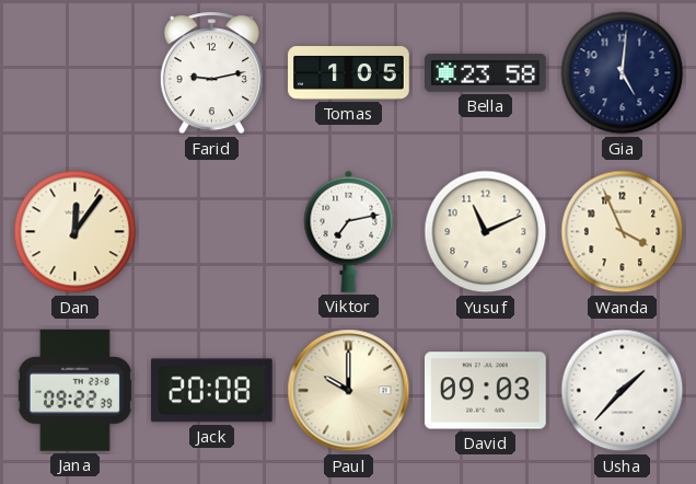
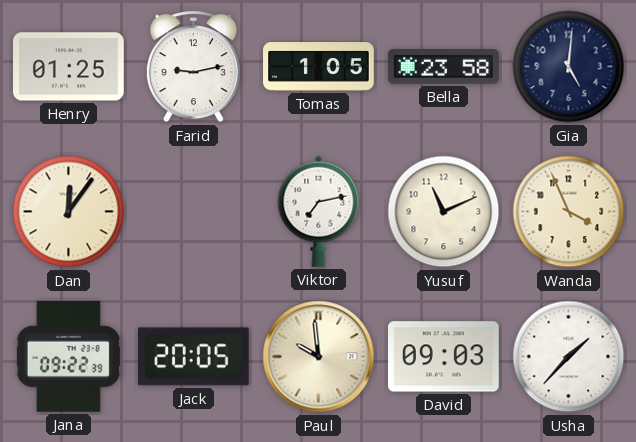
Henry: none -> 01:25
Jack: 20:08 -> 20:05
Paul: 10:00 -> 9:59
